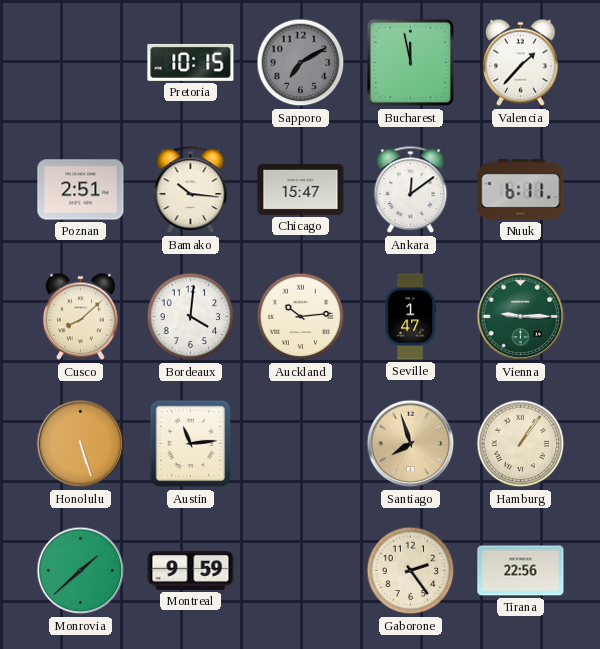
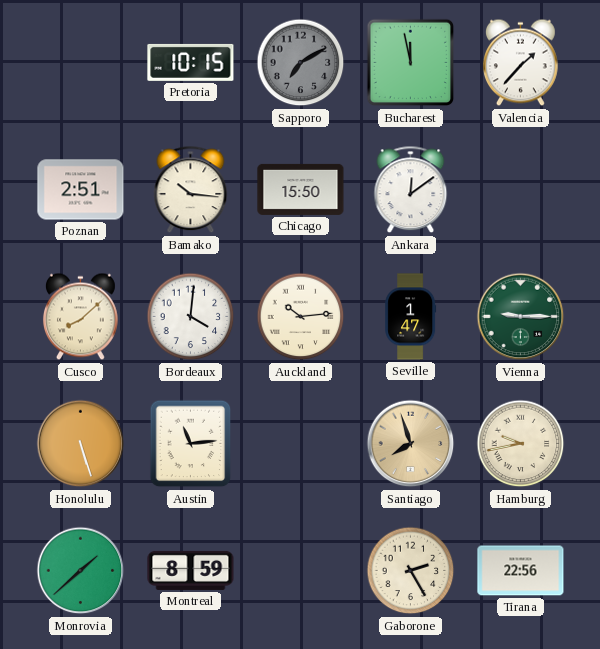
Chicago: 15:47 -> 15:50
Nuuk: 6:11 -> none
Hamburg: 1:06 -> 9:43
Montreal: 9:59 -> 8:59
Gaborone: 2:24 -> 2:25
